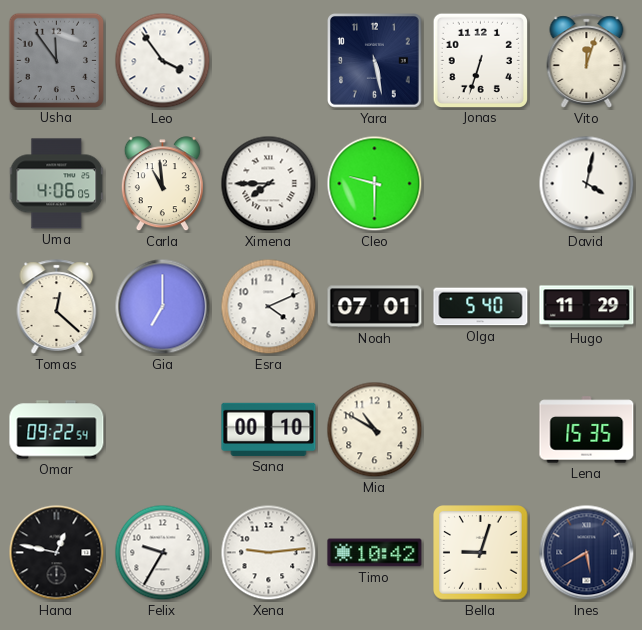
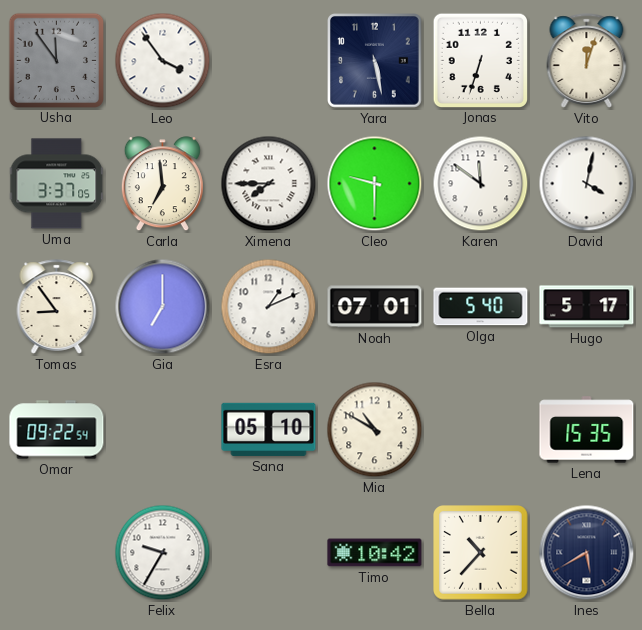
Uma: 4:06 -> 3:37
Carla: 10:59 -> 6:59
Karen: none -> 11:51
Tomas: 12:22 -> 8:54
Esra: 4:11 -> 1:11
Hugo: 11:29 -> 5:17
Sana: 00:10 -> 05:10
Hana: 12:47 -> none
Xena: 9:14 -> none
Bella: 9:03 -> 10:37
